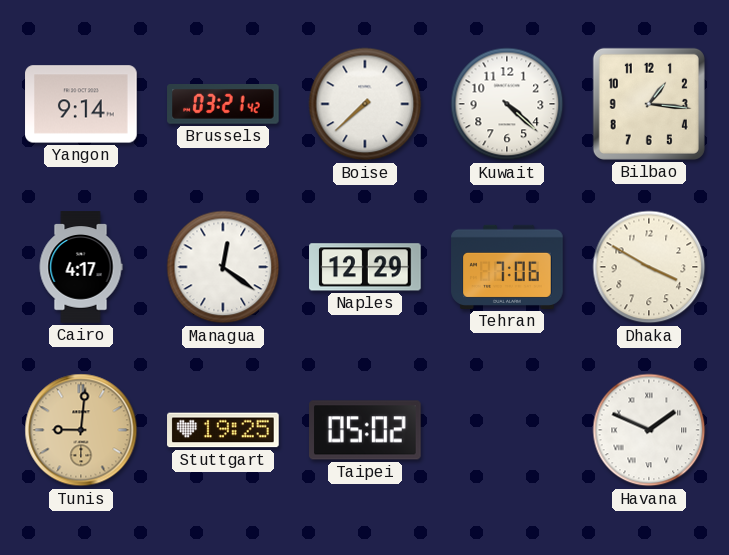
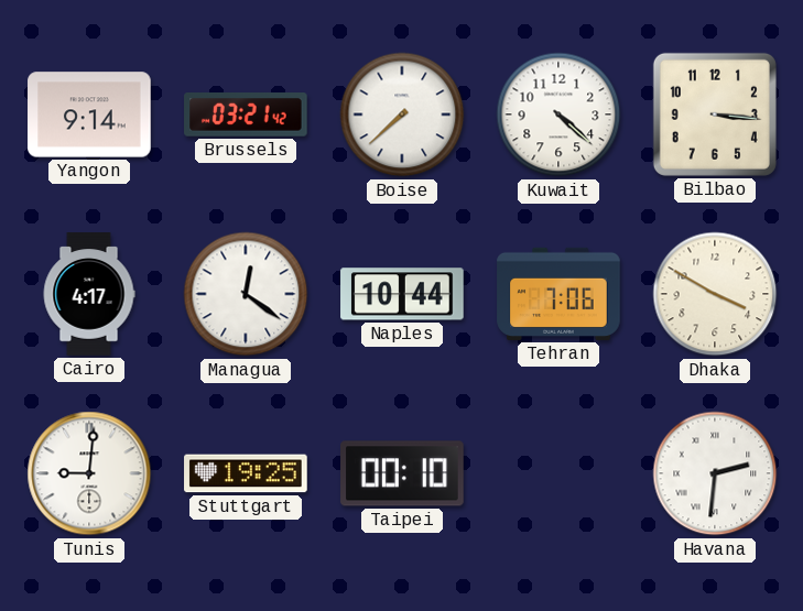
Bilbao: 1:16 -> 3:16
Naples: 12:29 -> 10:44
Tunis dial: champagne -> white
Taipei: 05:02 -> 00:10
Havana: 1:49 -> 2:31
